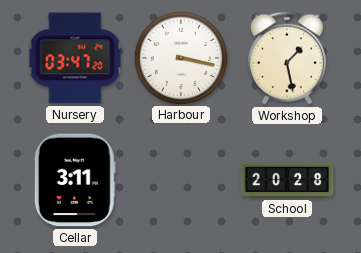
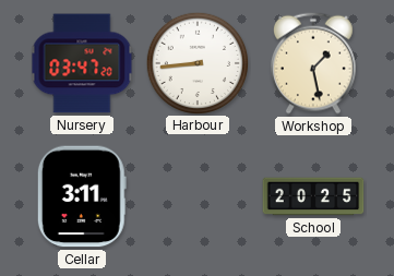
Harbour: 3:17 -> 8:44
School: 20:28 -> 20:25
